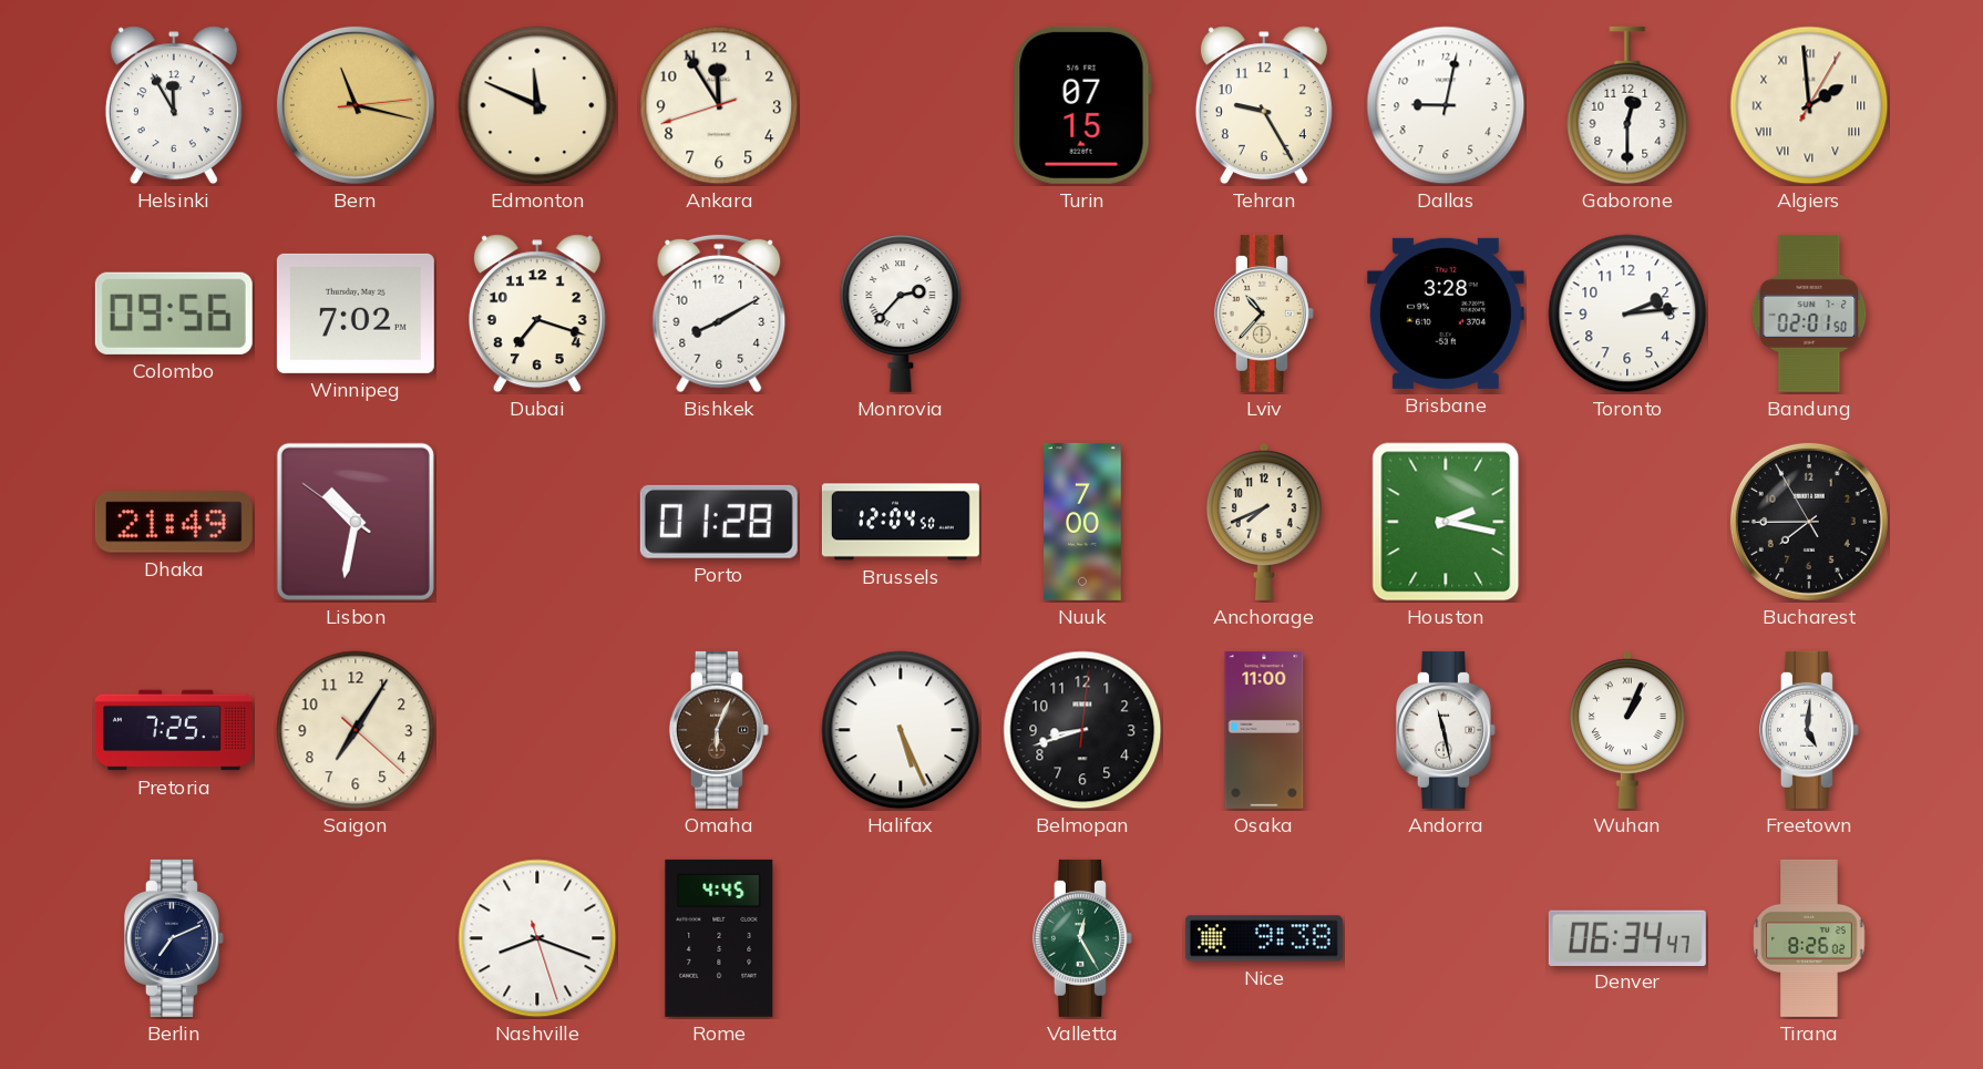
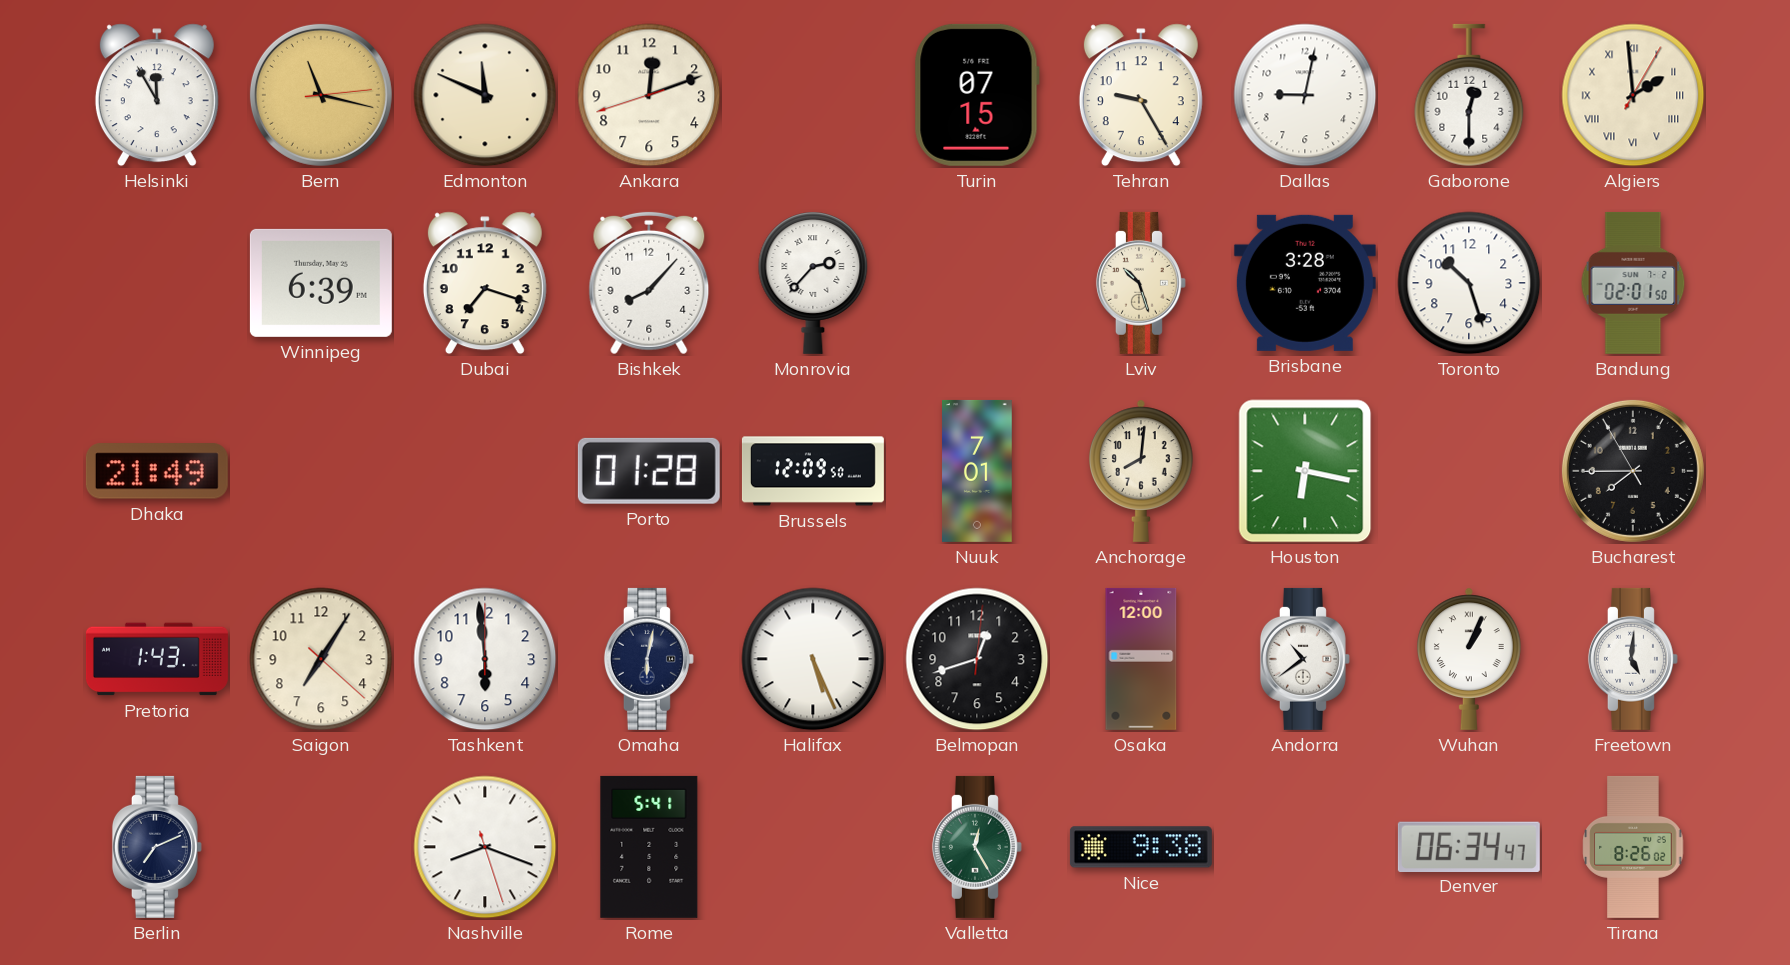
Ankara: 11:54 -> 12:11
Colombo: 09:56 -> none
Winnipeg: 7:02 -> 6:39
Bishkek: 8:10 -> 8:07
Lviv: 10:37 -> 10:27
Toronto: 2:14 -> 10:27
Lisbon: 10:31 -> none
Brussels: 12:04 -> 12:09
Nuuk: 7:00 -> 7:01
Anchorage: 7:41 -> 8:01
Houston: 2:17 -> 6:17
Pretoria: 7:25 -> 1:43
Tashkent: none -> 5:59
Omaha: 6:04 -> 6:02
Omaha dial: brown -> navy
Belmopan: 8:42 -> 12:42
Osaka: 11:00 -> 12:00
Andorra: 11:28 -> 10:39
Rome: 4:45 -> 5:41
